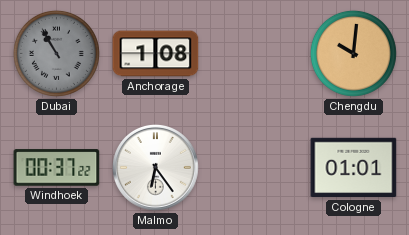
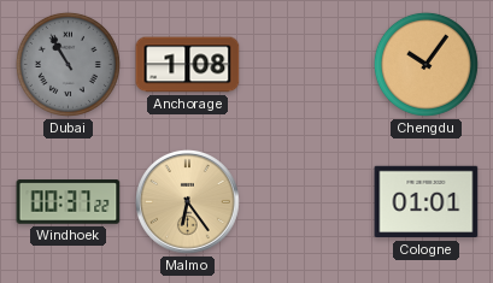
Chengdu: 10:01 -> 10:06
Malmo dial: white -> champagne
